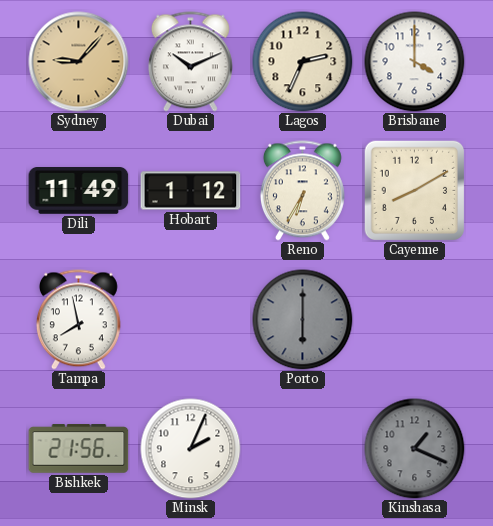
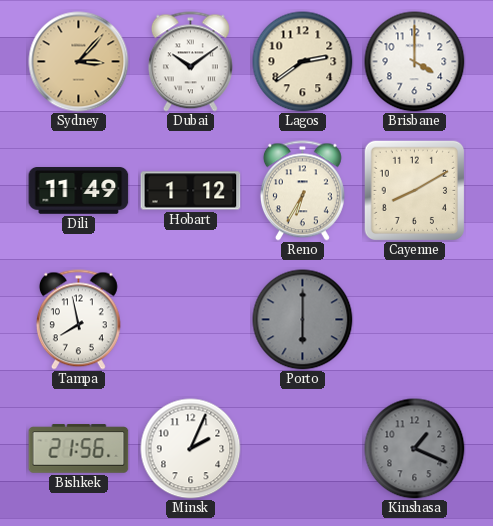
Sydney: 9:07 -> 3:07
Dubai: 10:11 -> 10:09
Lagos: 2:34 -> 2:39
